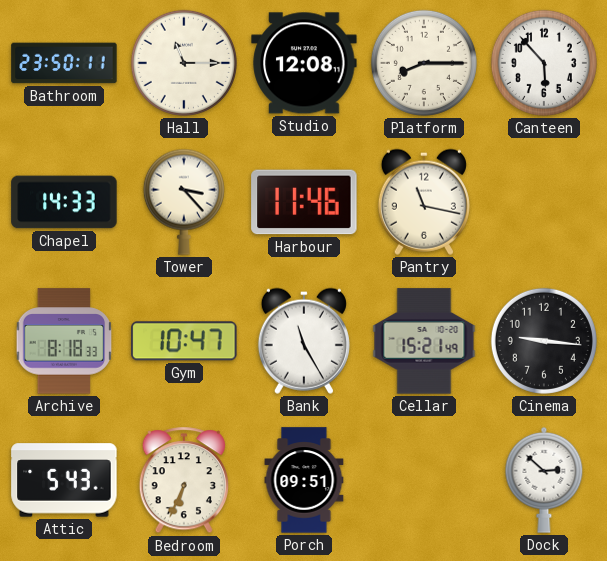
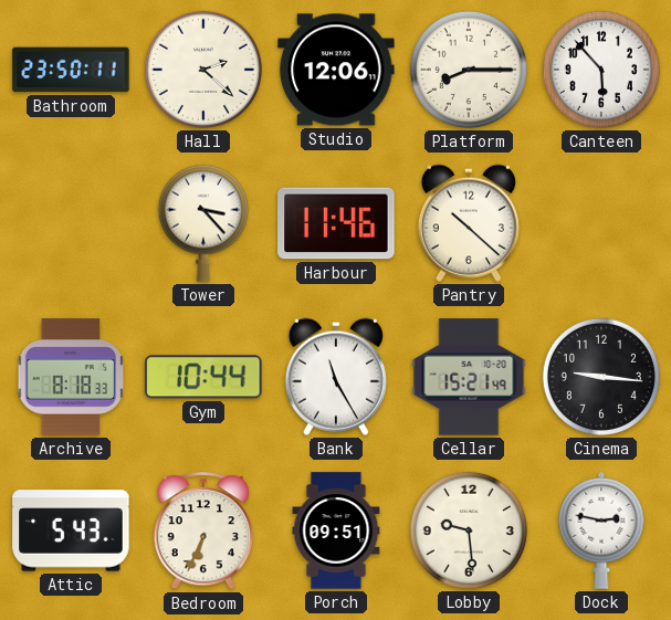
Hall: 11:15 -> 2:22
Studio: 12:08 -> 12:06
Chapel: 14:33 -> none
Pantry: 11:17 -> 10:22
Gym: 10:47 -> 10:44
Lobby: none -> 9:29
Dock: 2:52 -> 2:47
